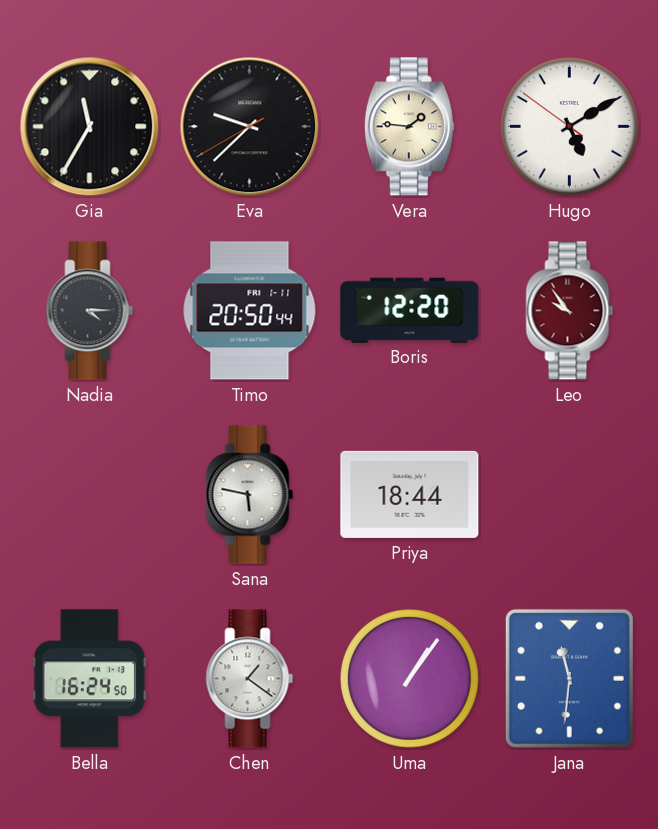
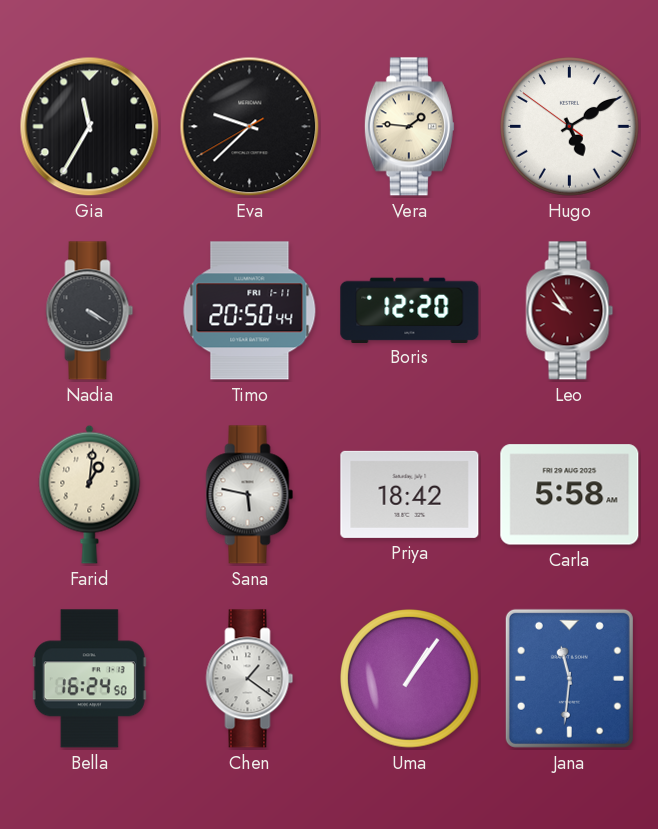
Nadia: 4:15 -> 4:20
Farid: none -> 1:01
Priya: 18:44 -> 18:42
Carla: none -> 5:58
